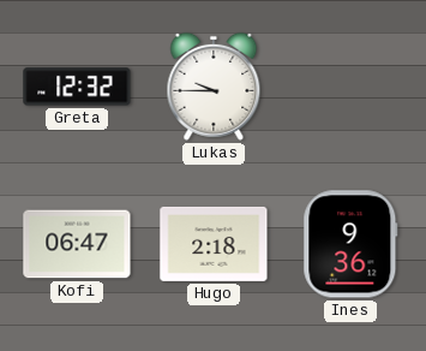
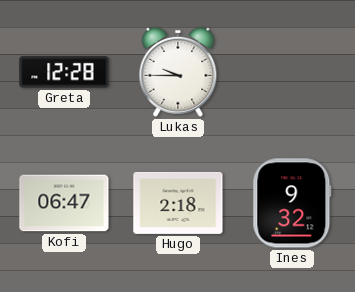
Greta: 12:32 -> 12:28
Ines: 9:36 -> 9:32
